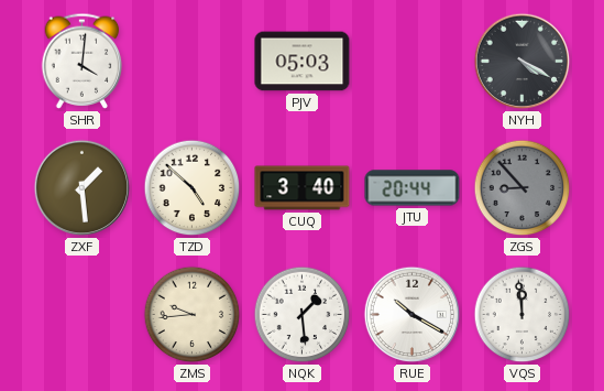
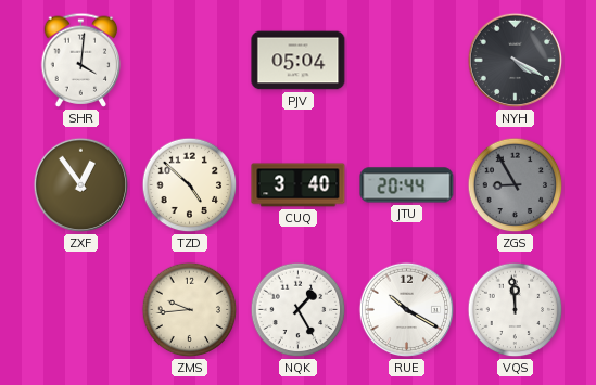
PJV: 05:03 -> 05:04
ZXF: 1:29 -> 12:54
ZGS: 8:53 -> 8:55
NQK: 1:29 -> 1:25
